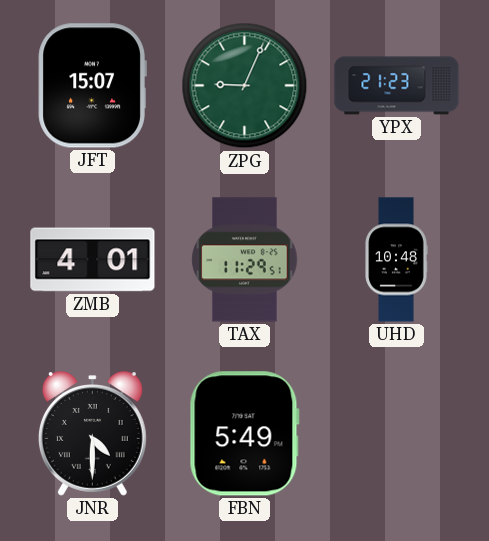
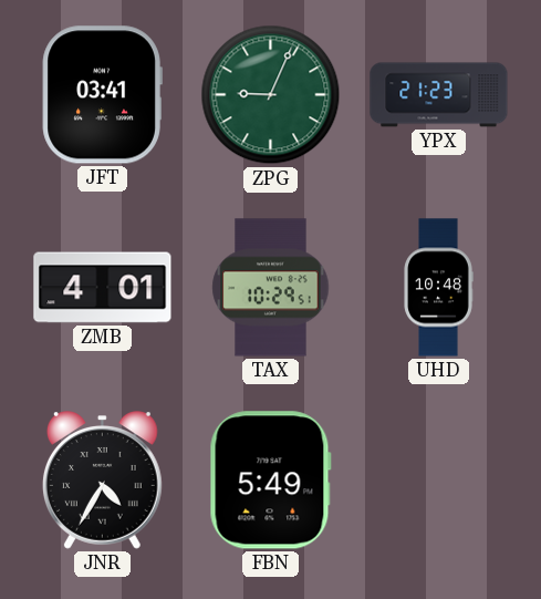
JFT: 15:07 -> 03:41
TAX: 11:29 -> 10:29
JNR: 4:30 -> 4:35
